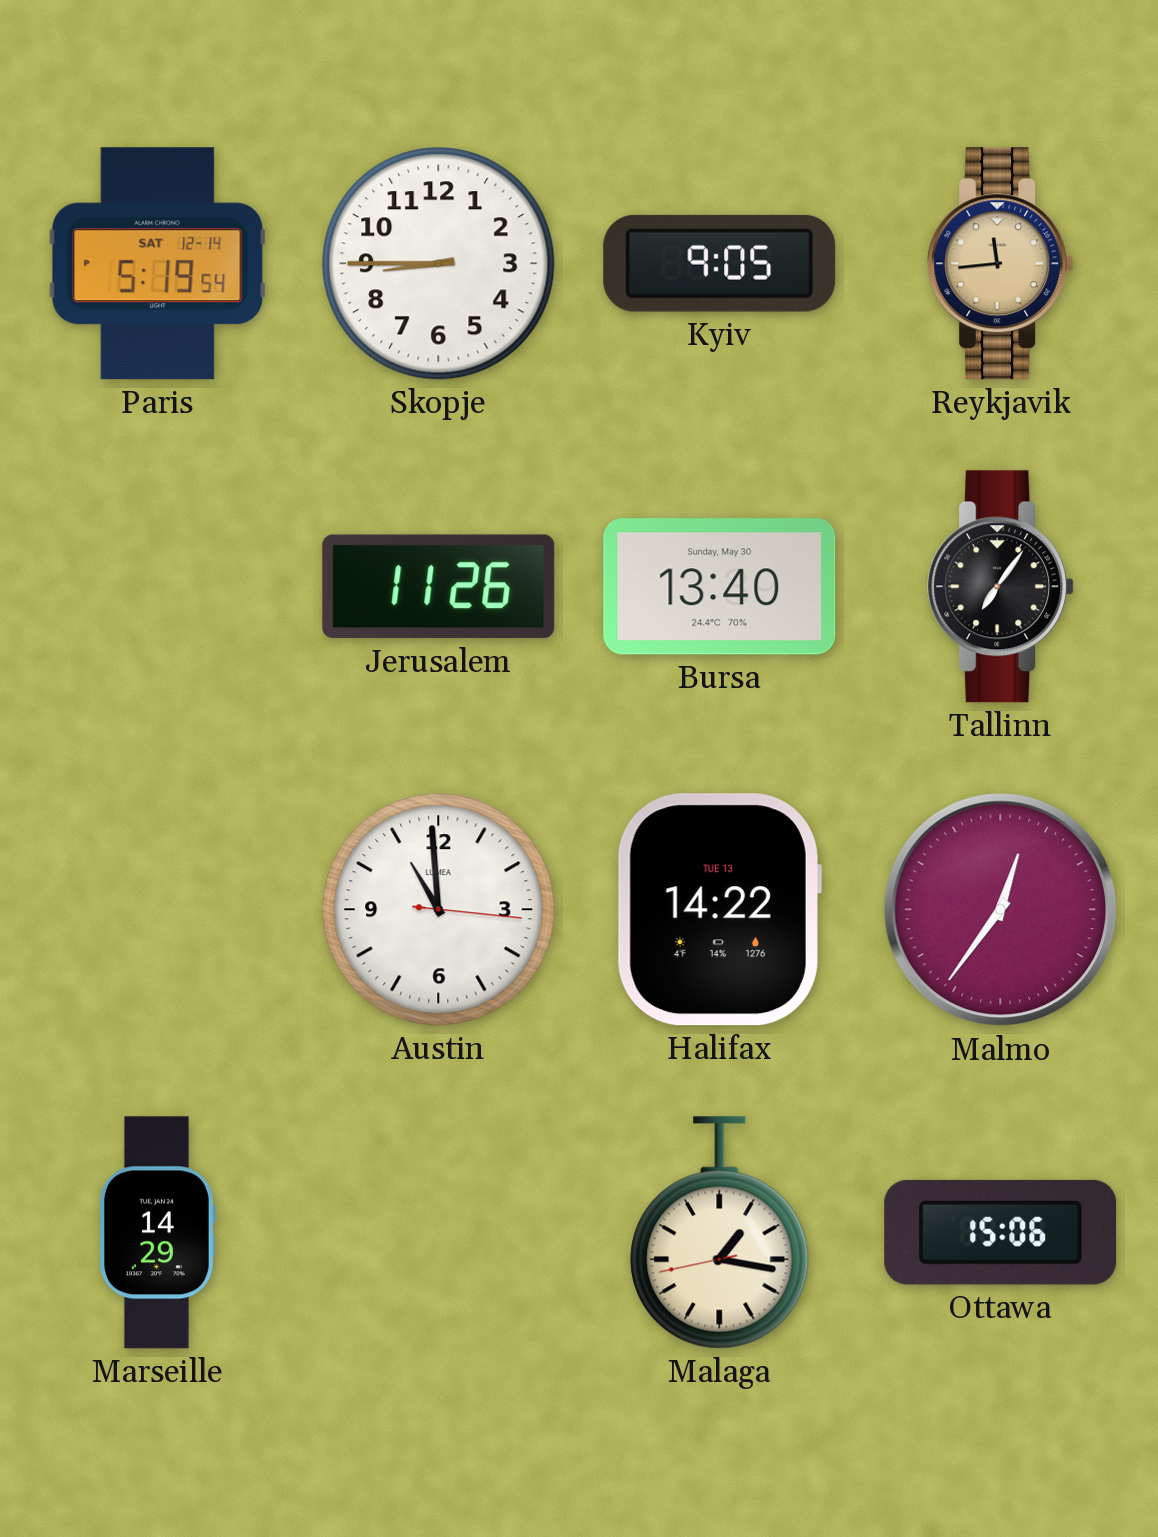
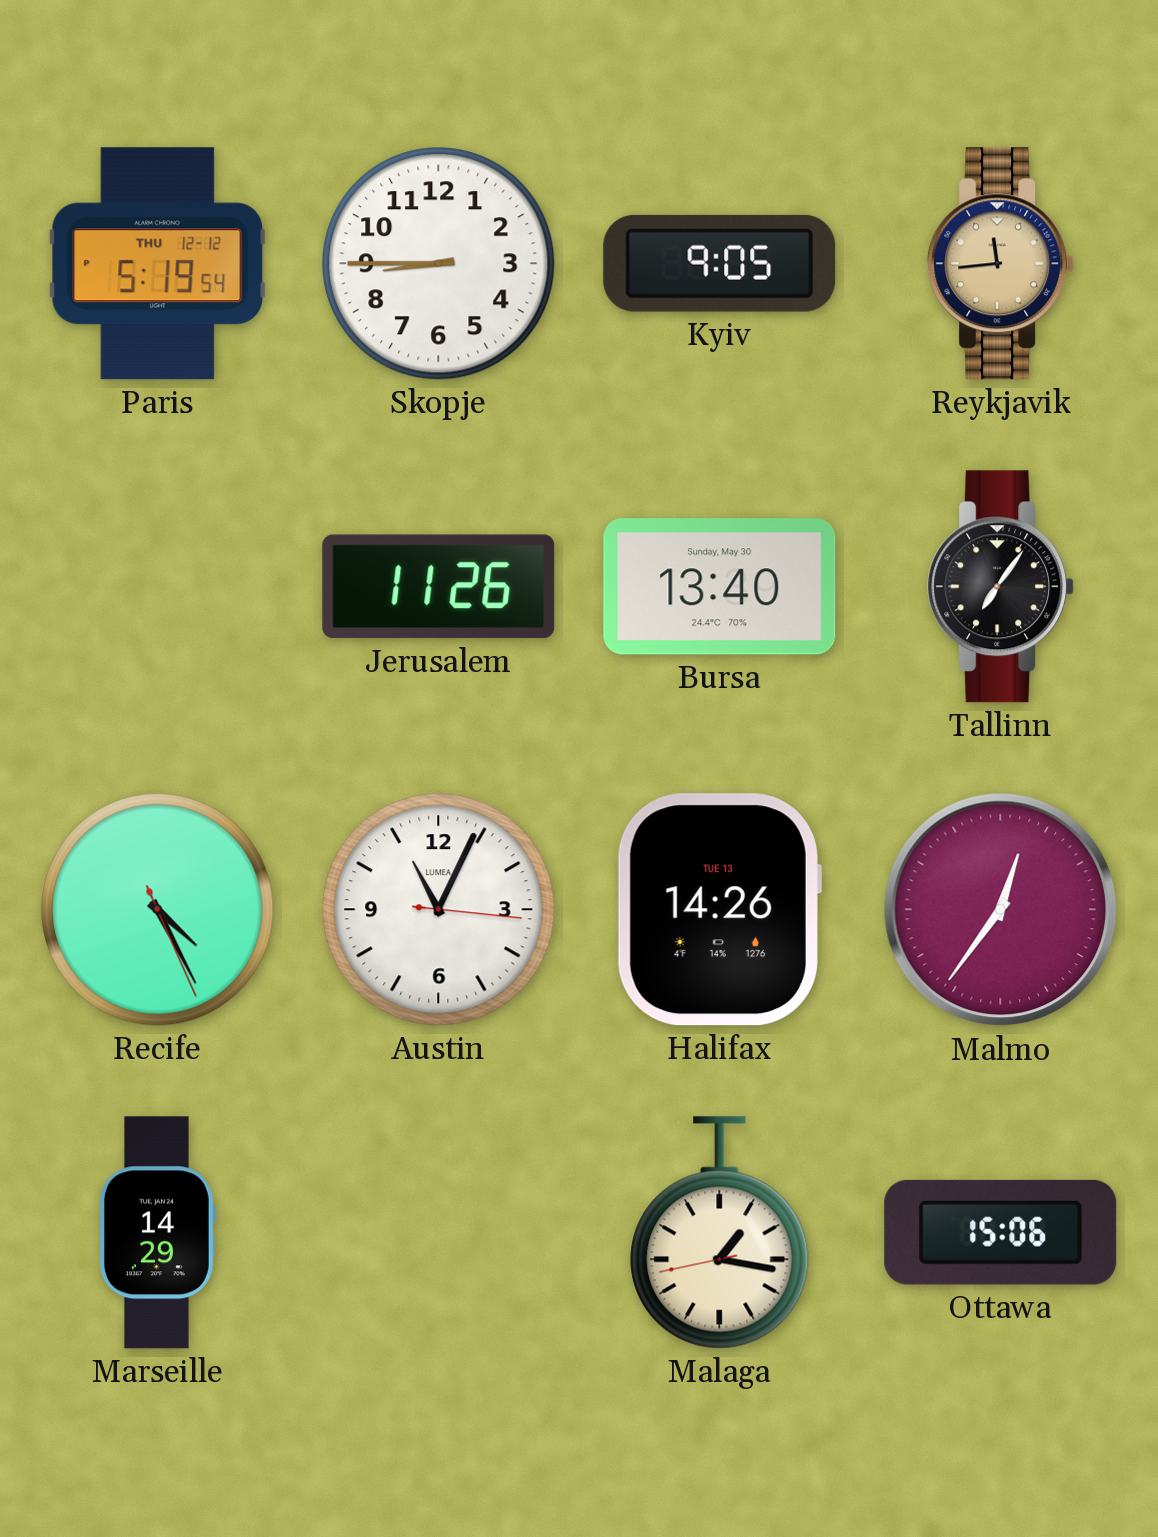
Paris date: SAT 12-14 -> THU 12-12
Recife: none -> 4:25
Austin: 10:59 -> 11:04
Halifax: 14:22 -> 14:26
